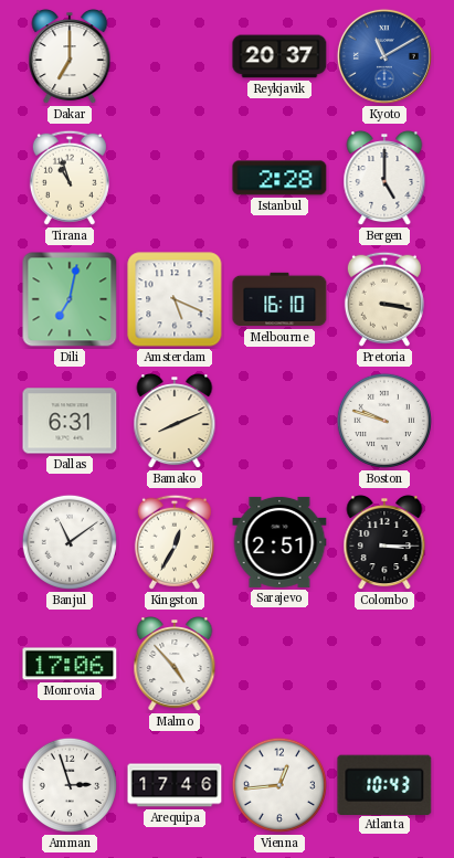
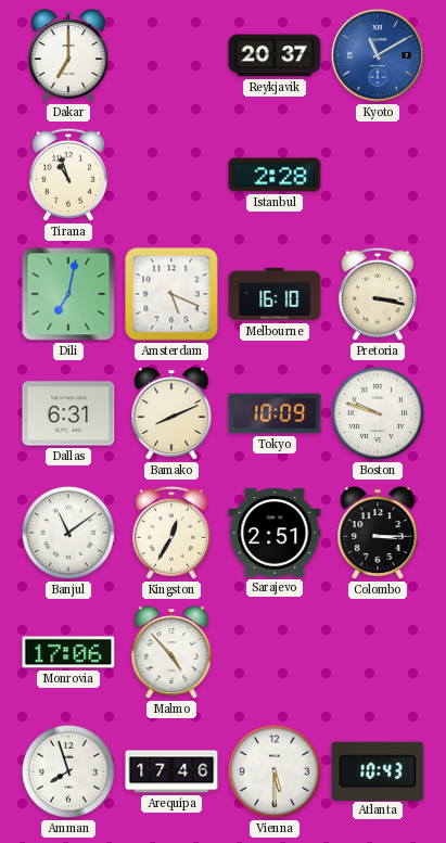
Bergen: 5:00 -> none
Tokyo: none -> 10:09
Amman: 2:57 -> 7:57
Vienna: 12:44 -> 5:30
